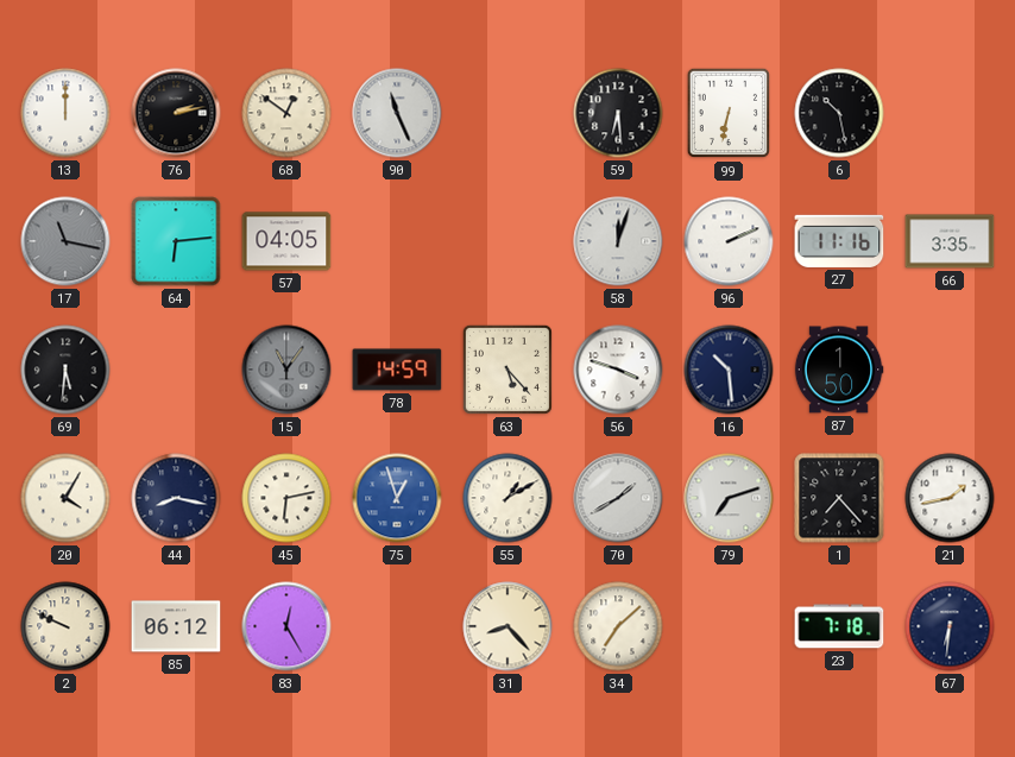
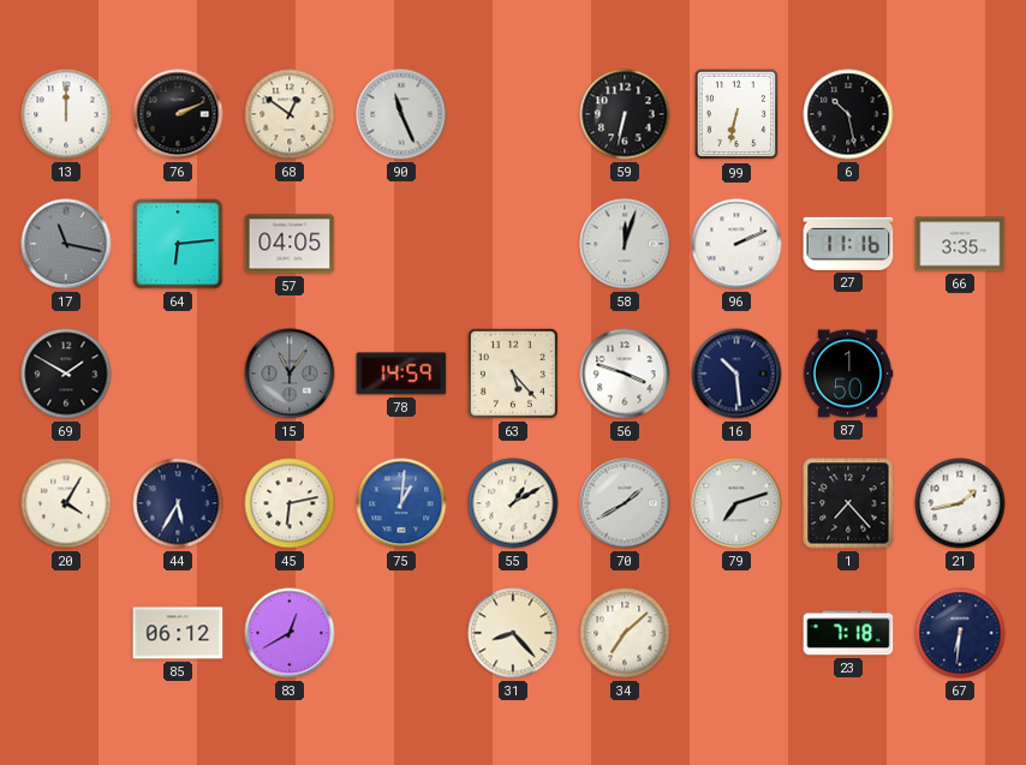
76: 2:13 -> 2:11
59: 6:29 -> 6:32
69: 5:31 -> 1:50
44: 8:17 -> 5:35
75: 12:57 -> 1:01
2: 9:49 -> none
83: 12:25 -> 12:40
